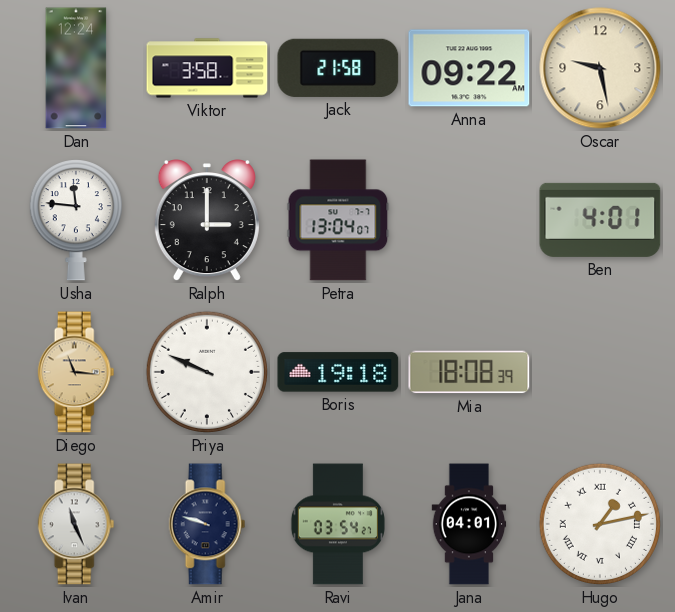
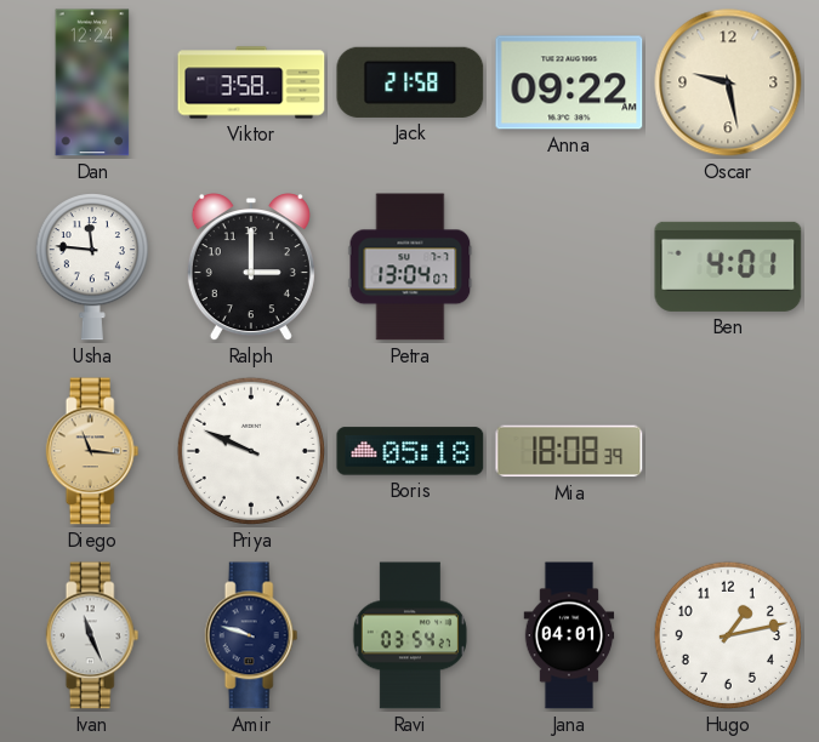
Boris: 19:18 -> 05:18
Hugo numerals: Roman -> Arabic
